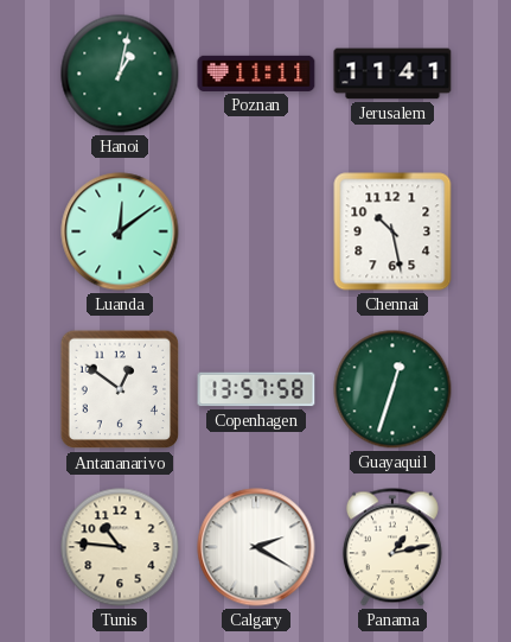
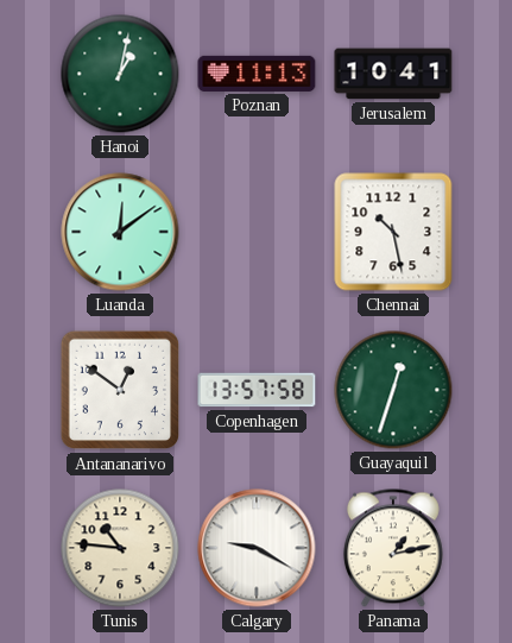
Poznan: 11:11 -> 11:13
Jerusalem: 11:41 -> 10:41
Calgary: 2:20 -> 9:20
